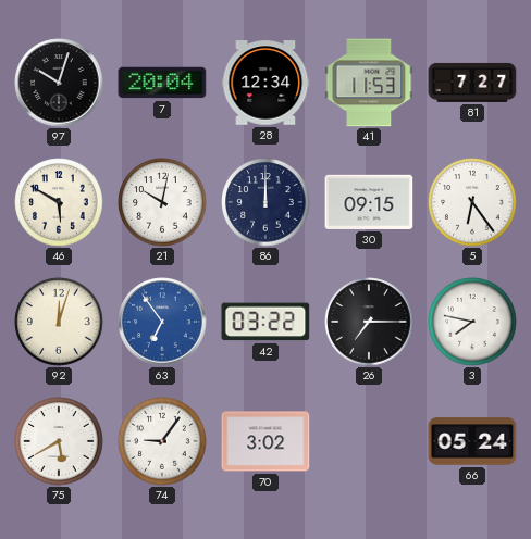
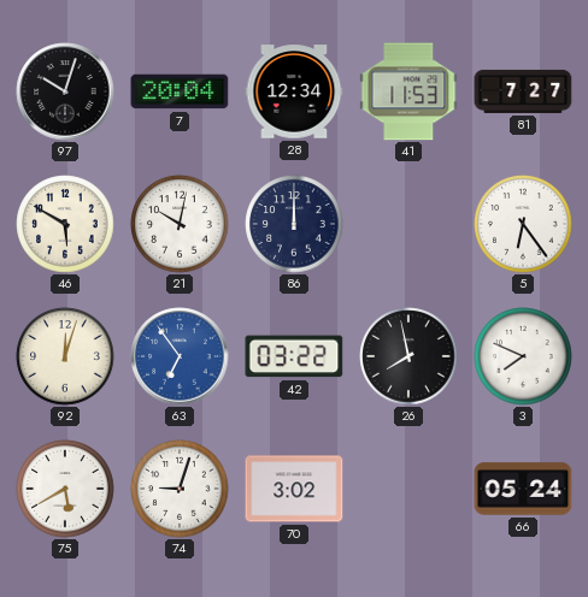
30: 09:15 -> none
26: 7:15 -> 7:58
3: 7:47 -> 7:49
74: 9:06 -> 9:03
